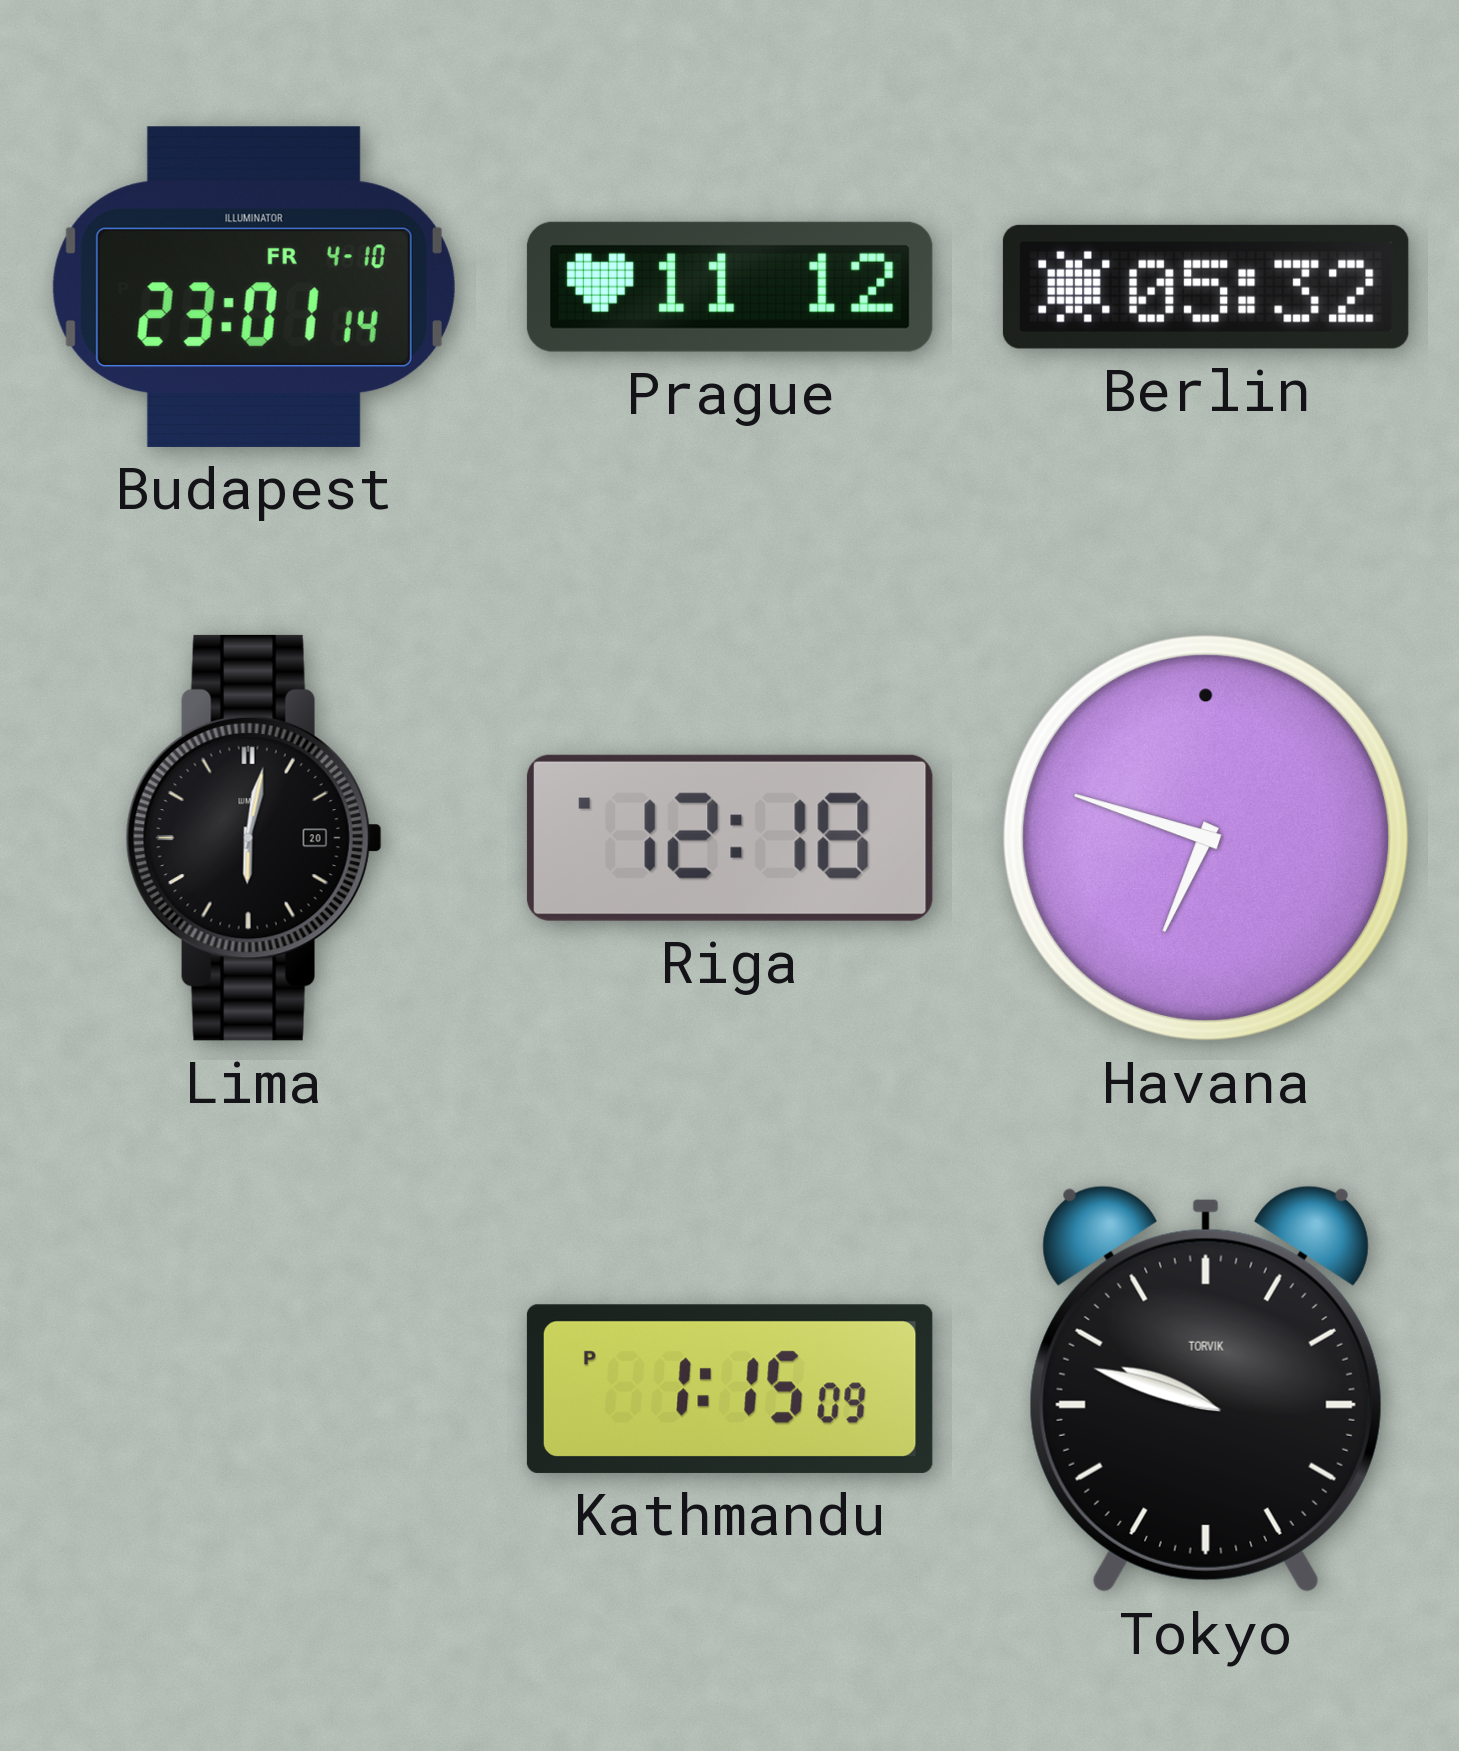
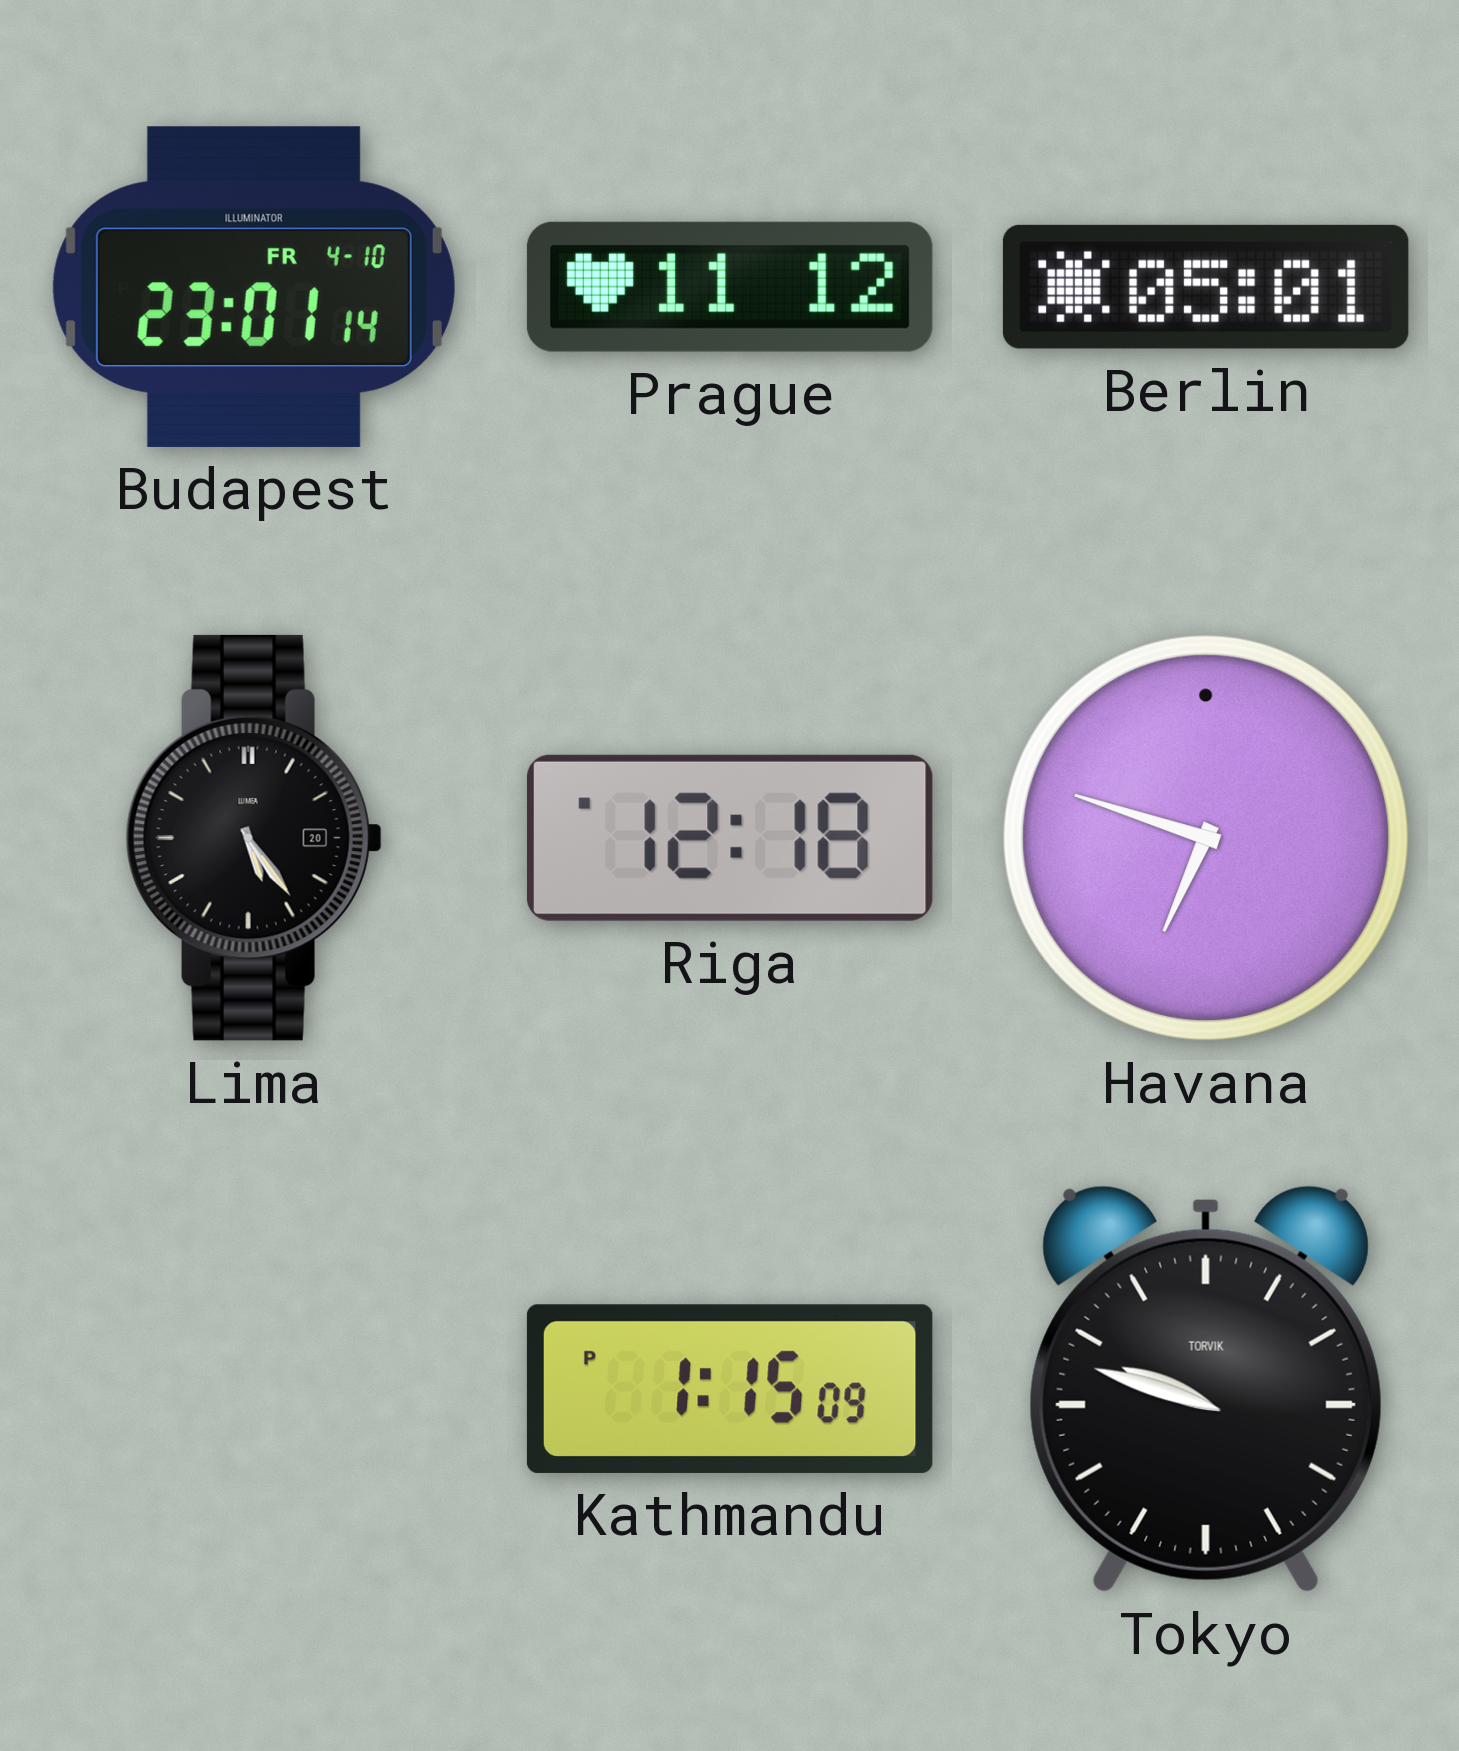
Berlin: 05:32 -> 05:01
Lima: 6:02 -> 5:24
